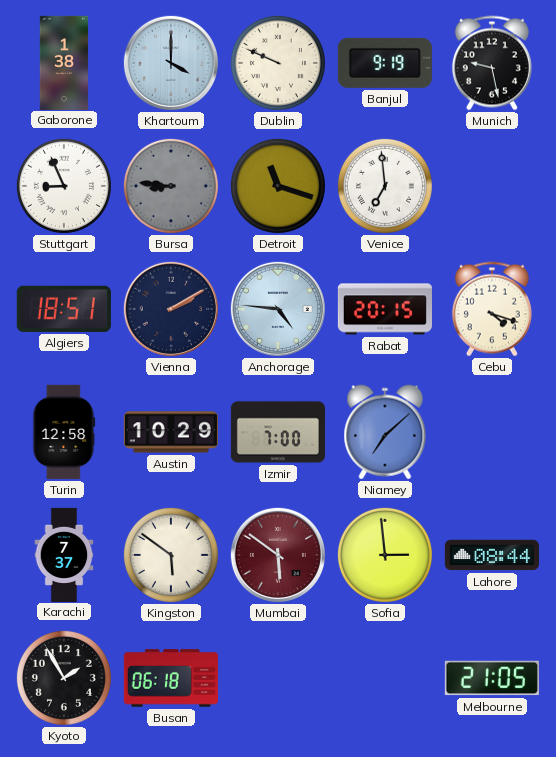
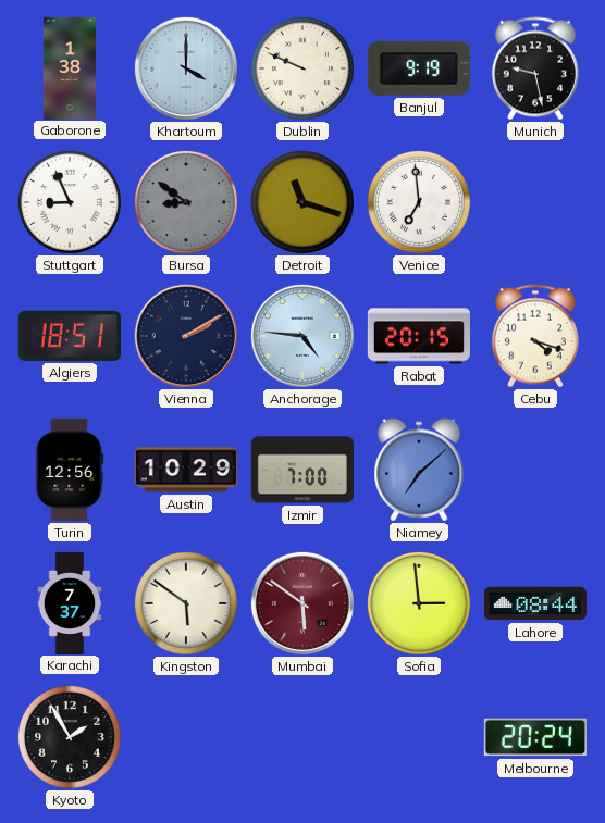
Bursa: 8:46 -> 8:51
Turin: 12:58 -> 12:56
Busan: 06:18 -> none
Melbourne: 21:05 -> 20:24
